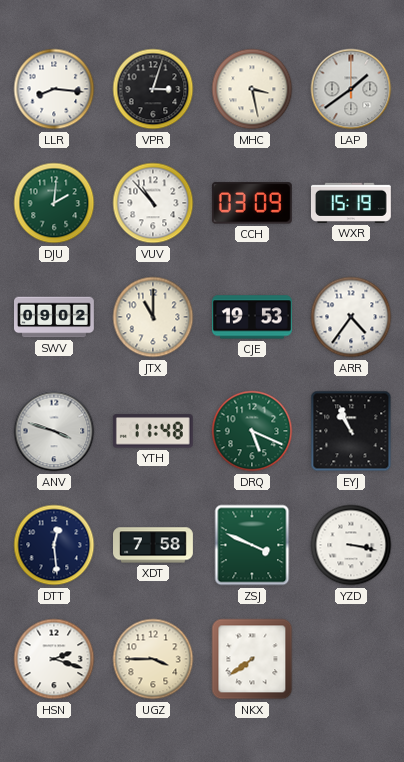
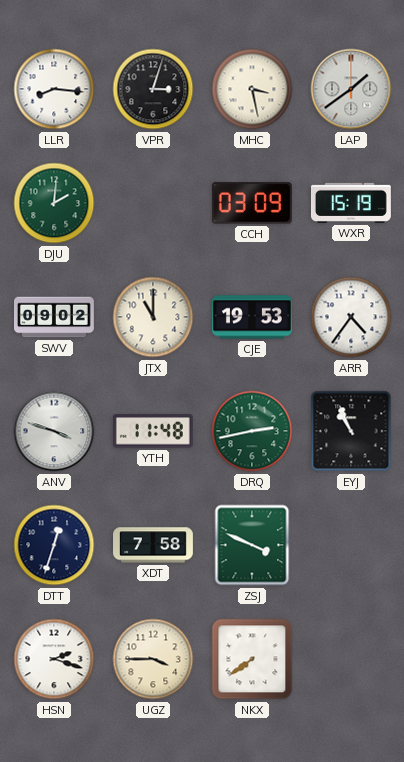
VUV: 10:53 -> none
DRQ: 5:19 -> 2:43
DTT: 12:29 -> 12:33
YZD: 3:17 -> none
